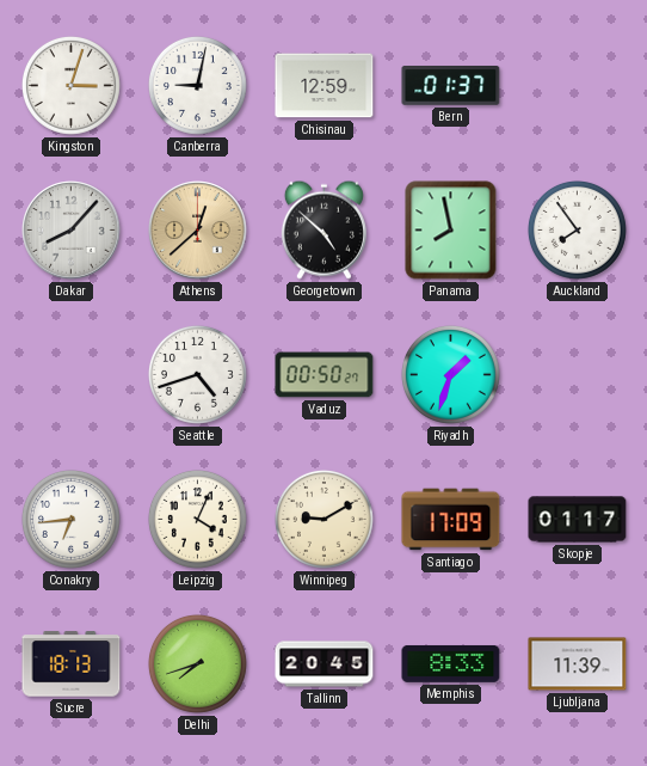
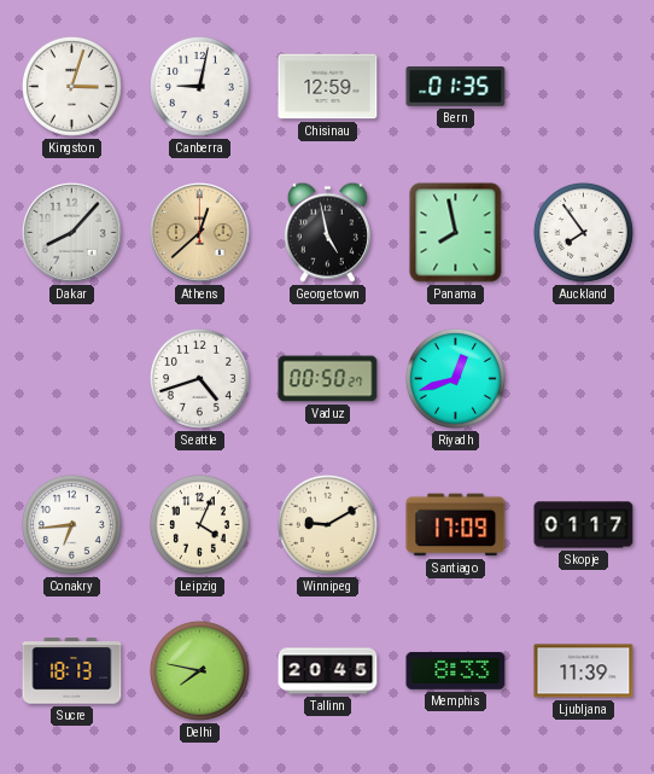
Bern: 01:37 -> 01:35
Georgetown: 4:52 -> 4:58
Riyadh: 1:33 -> 12:42
Delhi: 7:42 -> 7:47
